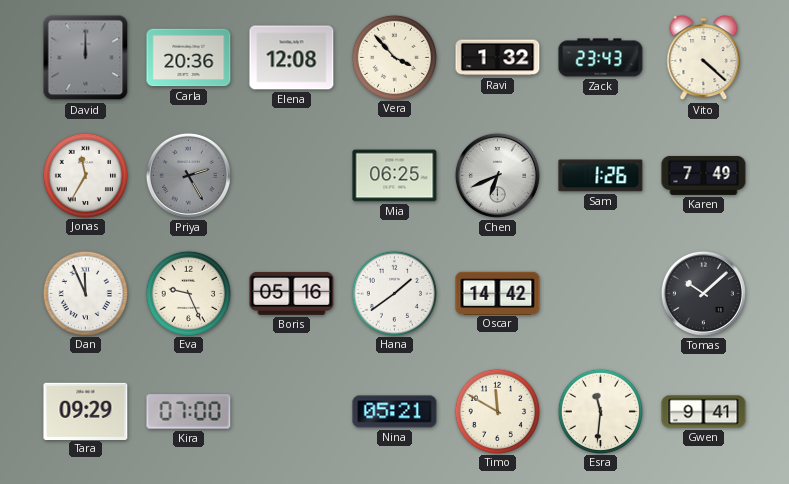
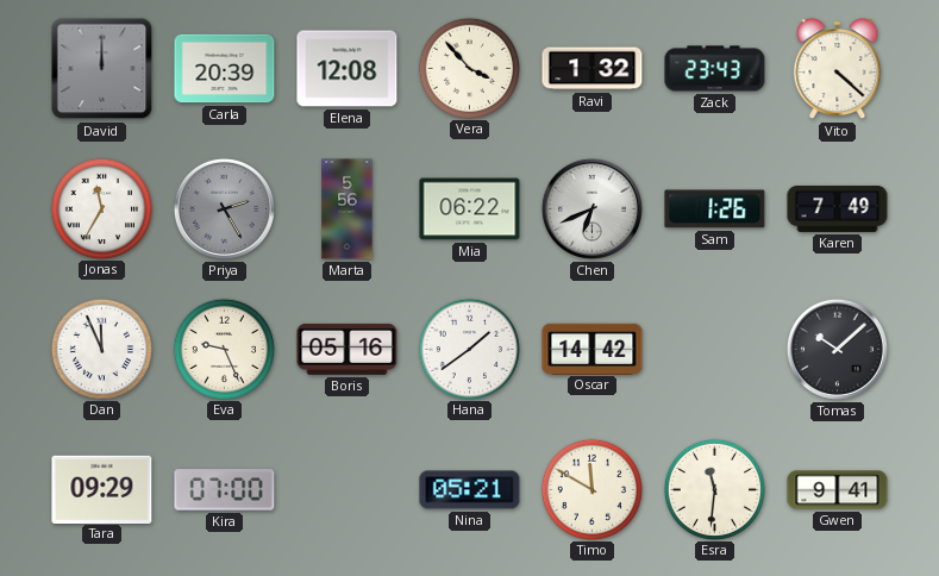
Carla: 20:36 -> 20:39
Marta: none -> 5:56
Mia: 06:25 -> 06:22
